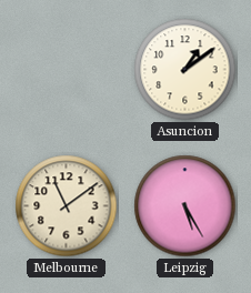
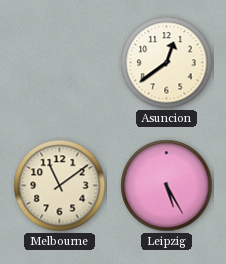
Asuncion: 1:09 -> 12:39
